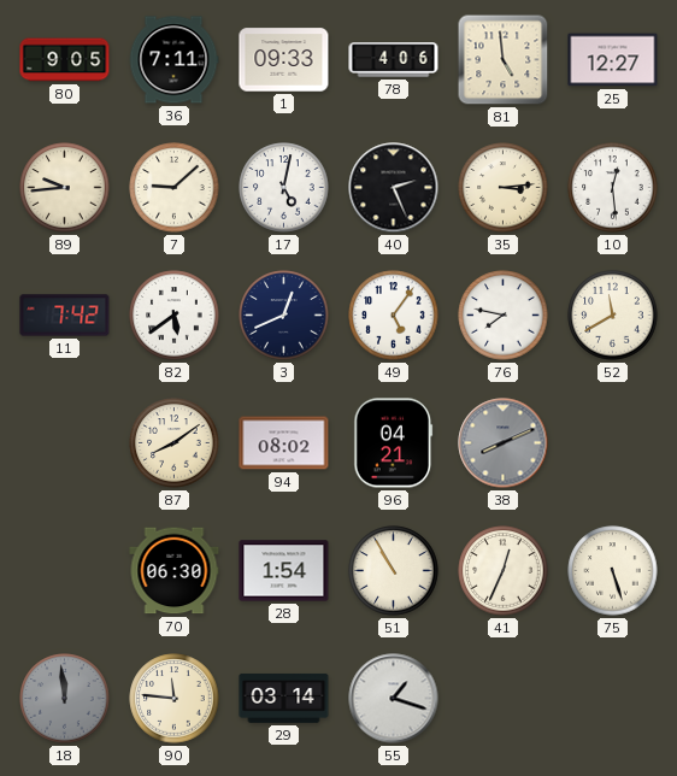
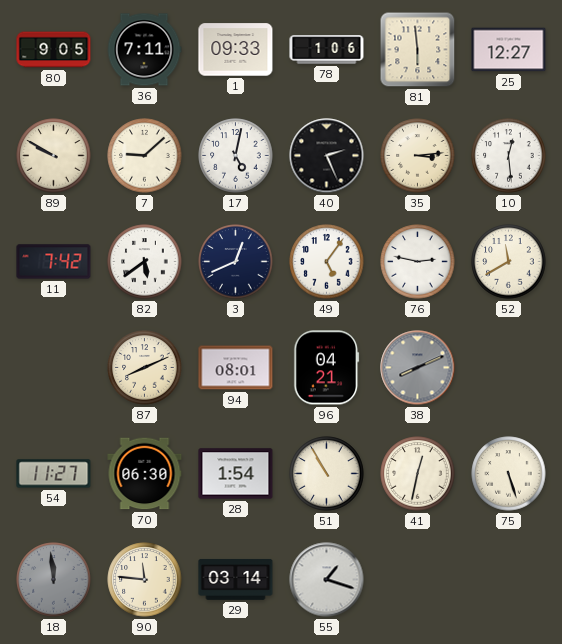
78: 4:06 -> 1:06
81: 4:59 -> 5:59
89: 9:44 -> 9:50
76: 7:47 -> 2:47
87: 8:09 -> 8:11
94: 08:02 -> 08:01
54: none -> 11:27
41: 12:34 -> 12:32
